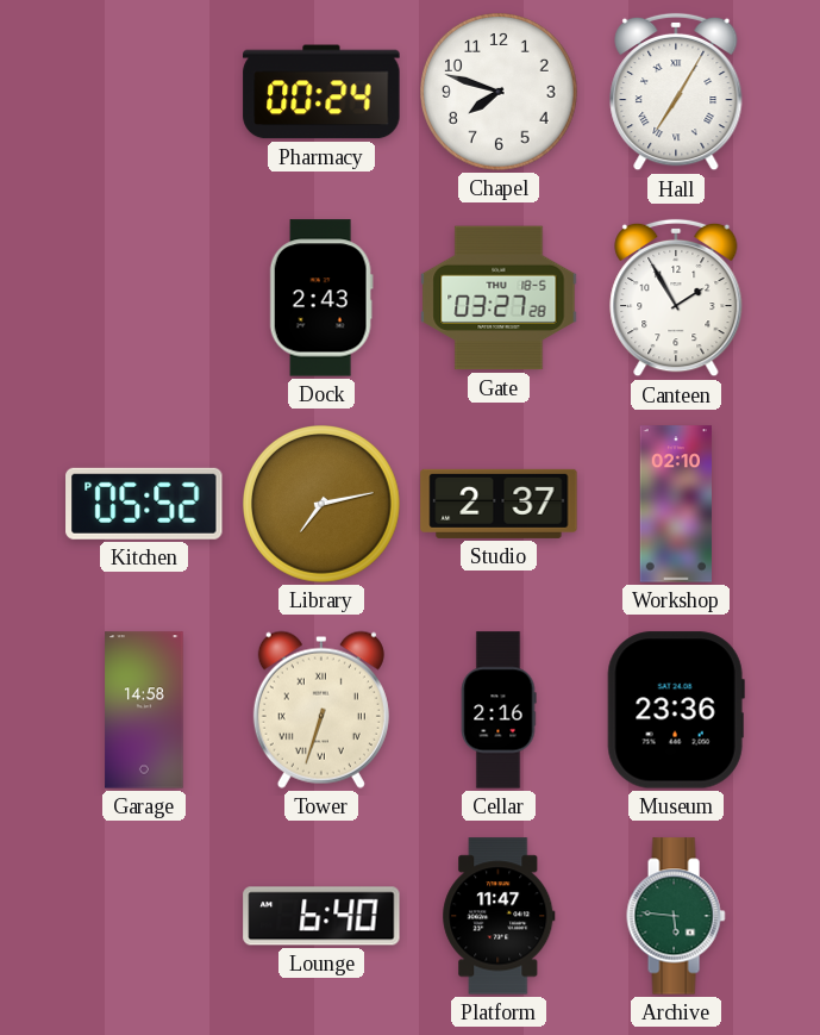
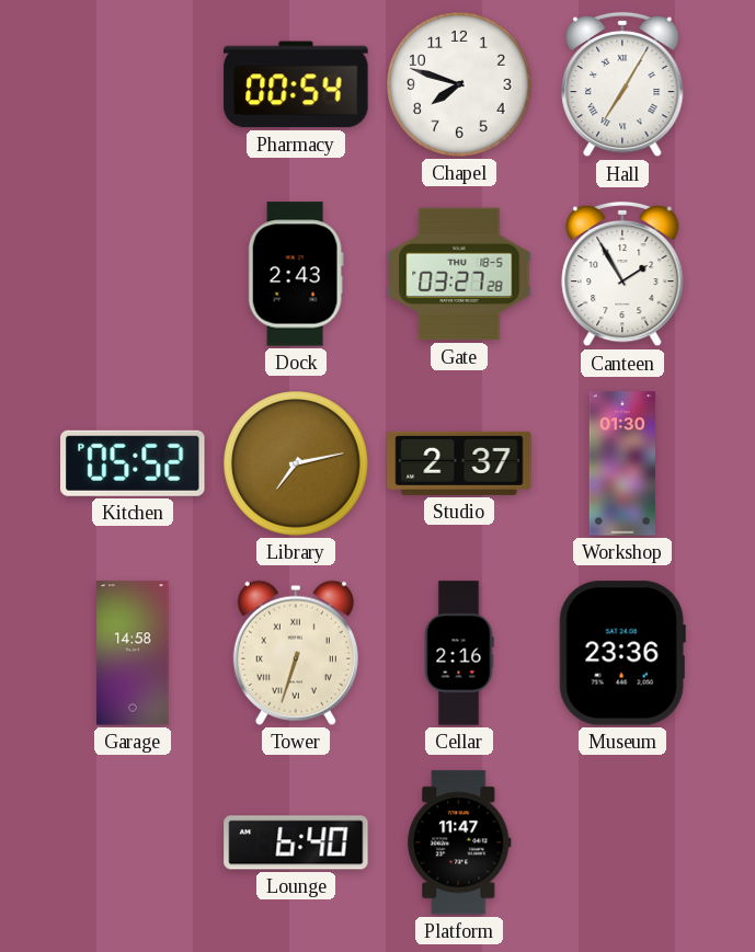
Pharmacy: 00:24 -> 00:54
Workshop: 02:10 -> 01:30
Archive: 5:46 -> none
